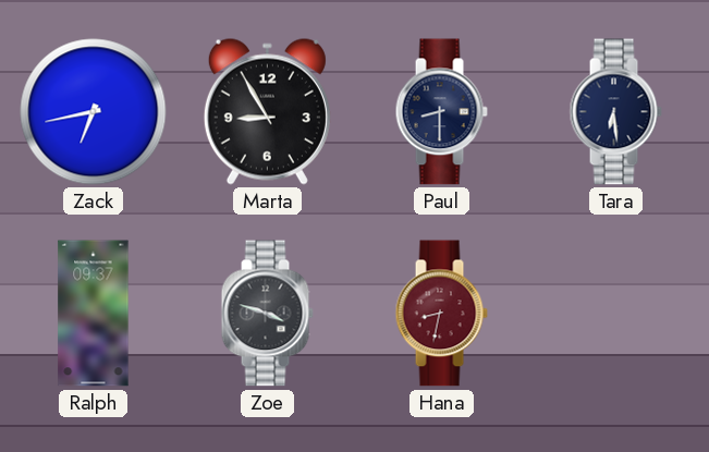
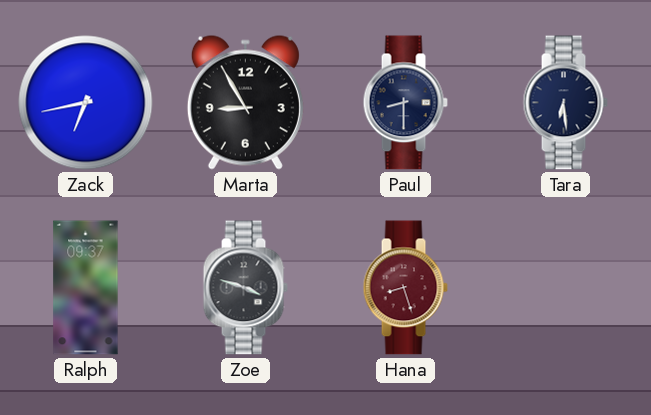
Hana: 8:32 -> 8:27
